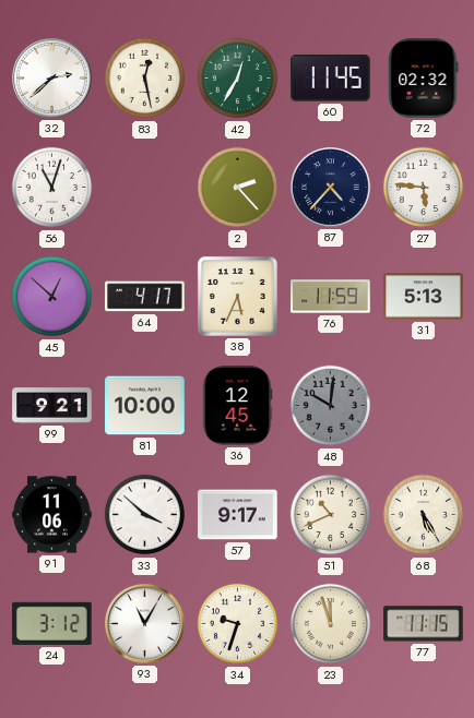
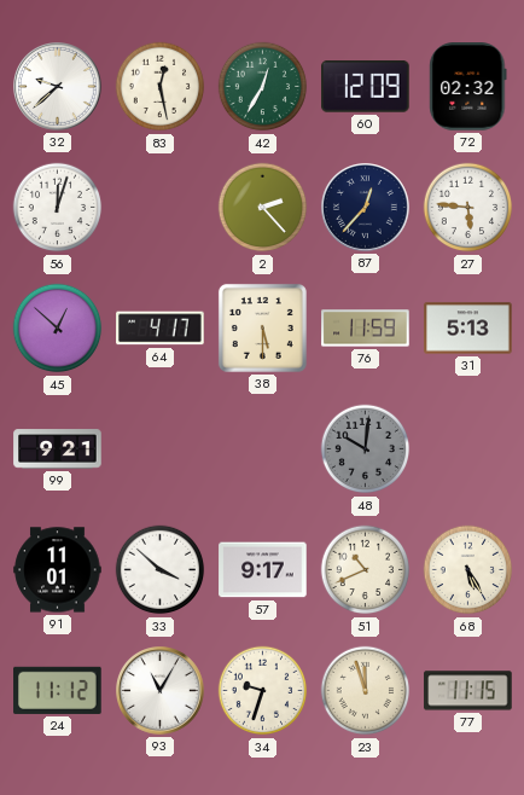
32: 2:38 -> 9:38
60: 11:45 -> 12:09
56: 11:03 -> 12:03
87: 4:37 -> 12:37
38: 5:34 -> 5:30
81: 10:00 -> none
36: 12:45 -> none
91: 11:06 -> 11:01
24: 3:12 -> 11:12
